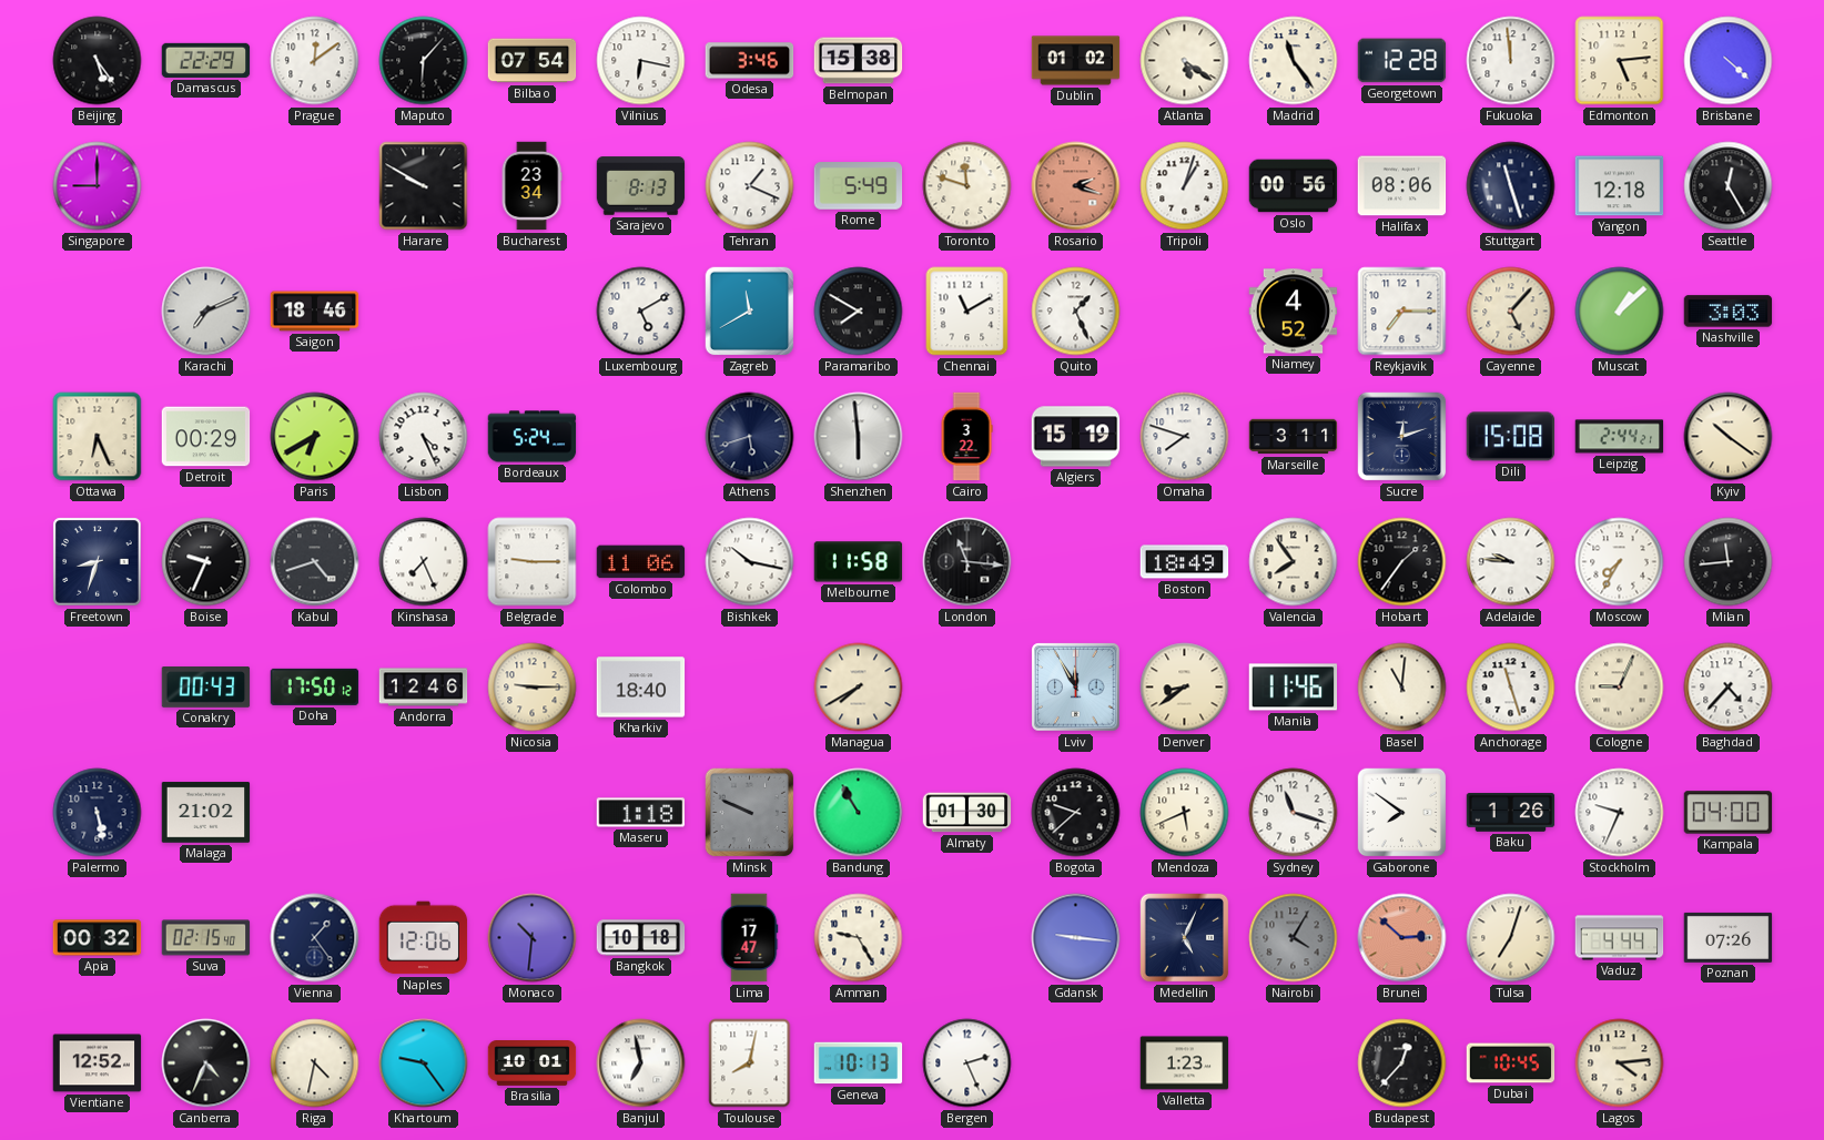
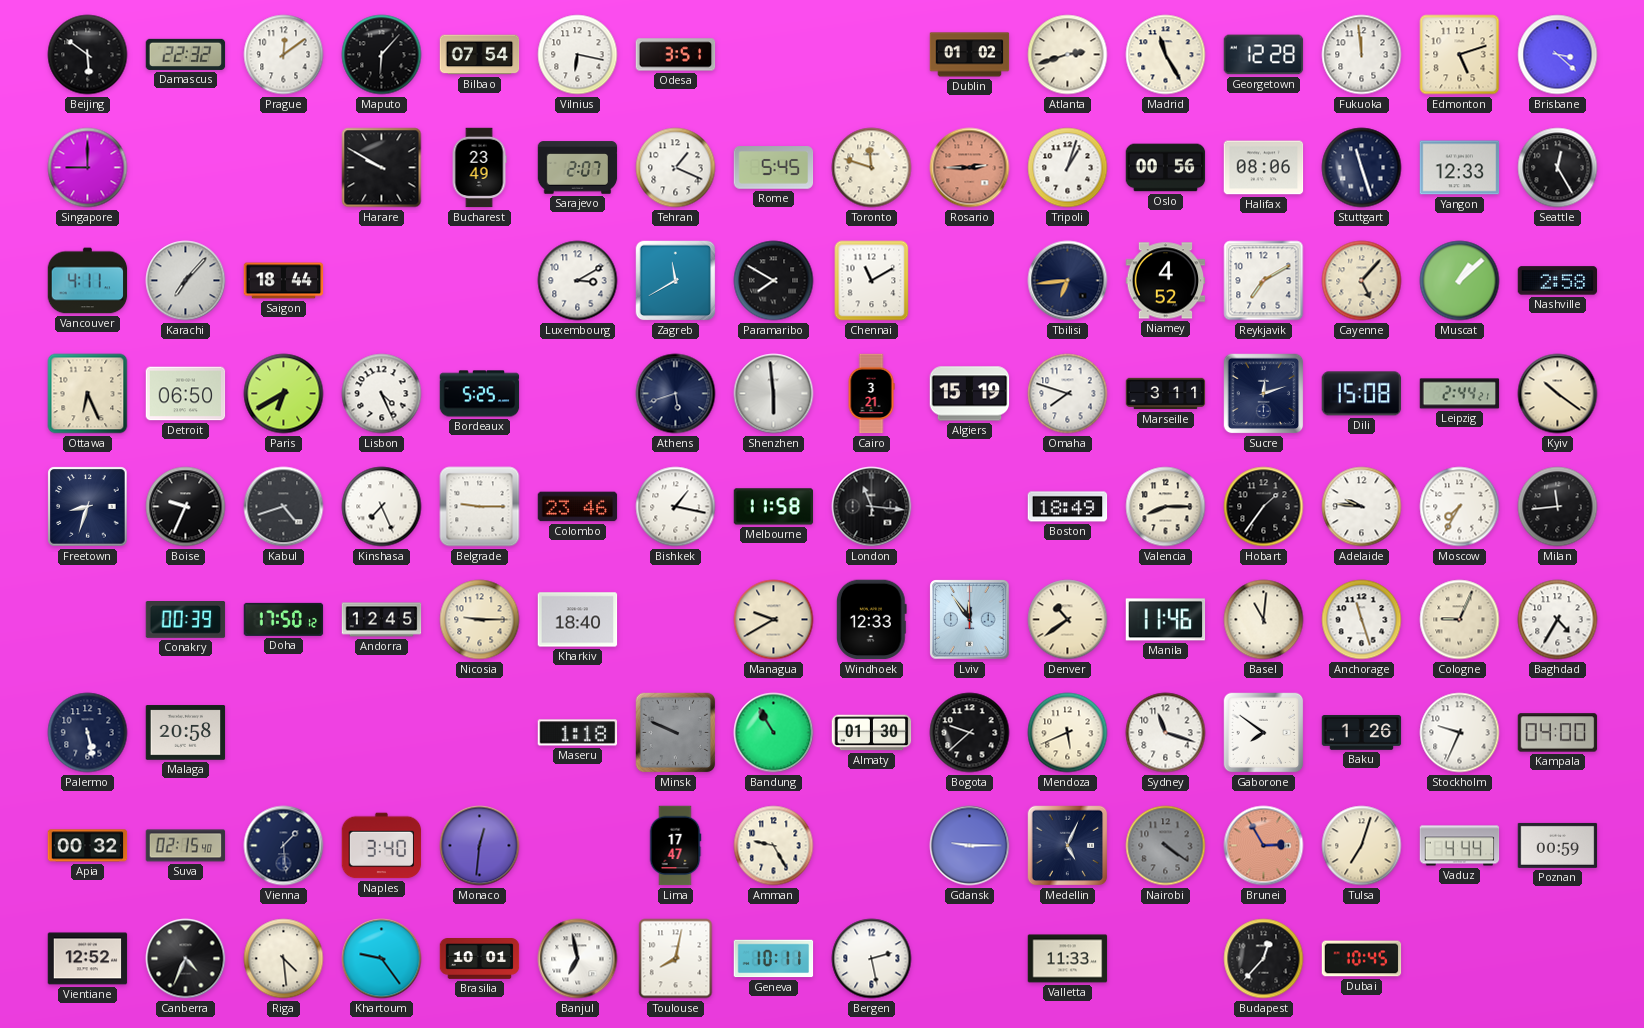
Beijing: 5:24 -> 5:51
Damascus: 22:29 -> 22:32
Odesa: 3:46 -> 3:51
Belmopan: 15:38 -> none
Atlanta: 5:21 -> 2:42
Madrid: 11:24 -> 11:25
Edmonton: 5:14 -> 5:12
Brisbane: 4:22 -> 3:22
Bucharest: 23:34 -> 23:49
Sarajevo: 8:13 -> 2:07
Rome: 5:49 -> 5:45
Rosario: 2:18 -> 2:45
Yangon: 12:18 -> 12:33
Vancouver: none -> 4:11
Karachi: 7:11 -> 7:07
Saigon: 18:46 -> 18:44
Luxembourg: 5:10 -> 3:10
Quito: 1:26 -> none
Tbilisi: none -> 6:44
Reykjavik: 7:15 -> 7:10
Nashville: 3:03 -> 2:58
Detroit: 00:29 -> 06:50
Bordeaux: 5:24 -> 5:25
Cairo: 3:22 -> 3:21
Colombo: 11:06 -> 23:46
Bishkek: 10:17 -> 1:17
Valencia: 7:54 -> 8:15
Conakry: 00:43 -> 00:39
Andorra: 12:46 -> 12:45
Managua: 7:40 -> 9:40
Windhoek: none -> 12:33
Lviv: 11:55 -> 11:54
Denver: 8:39 -> 10:39
Baghdad: 4:37 -> 4:35
Malaga: 21:02 -> 20:58
Vienna: 1:24 -> 1:29
Naples: 12:06 -> 3:40
Monaco: 10:31 -> 12:31
Bangkok: 10:18 -> none
Gdansk: 9:16 -> 9:15
Nairobi: 4:05 -> 4:21
Brunei: 2:52 -> 2:55
Poznan: 07:26 -> 00:59
Riga: 4:32 -> 4:29
Geneva: 10:13 -> 10:11
Bergen: 2:26 -> 2:28
Valletta: 1:23 -> 11:33
Lagos: 4:14 -> none
